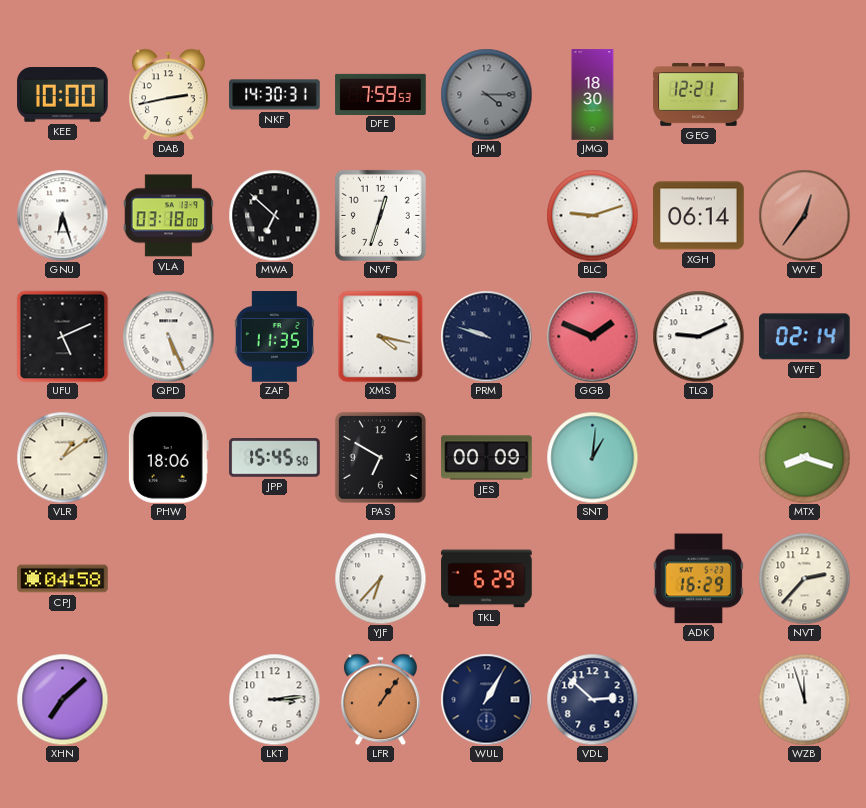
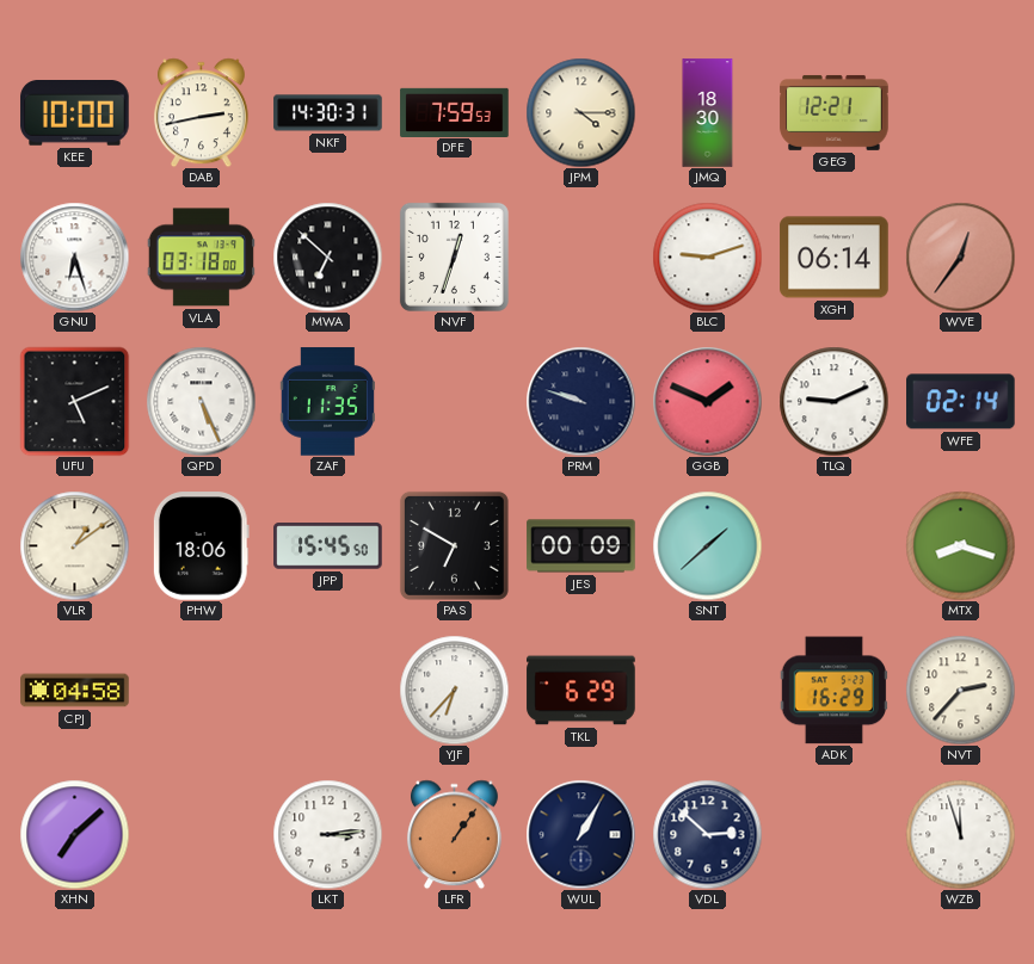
JPM dial: grey -> cream
XMS: 4:17 -> none
SNT: 1:01 -> 1:38
